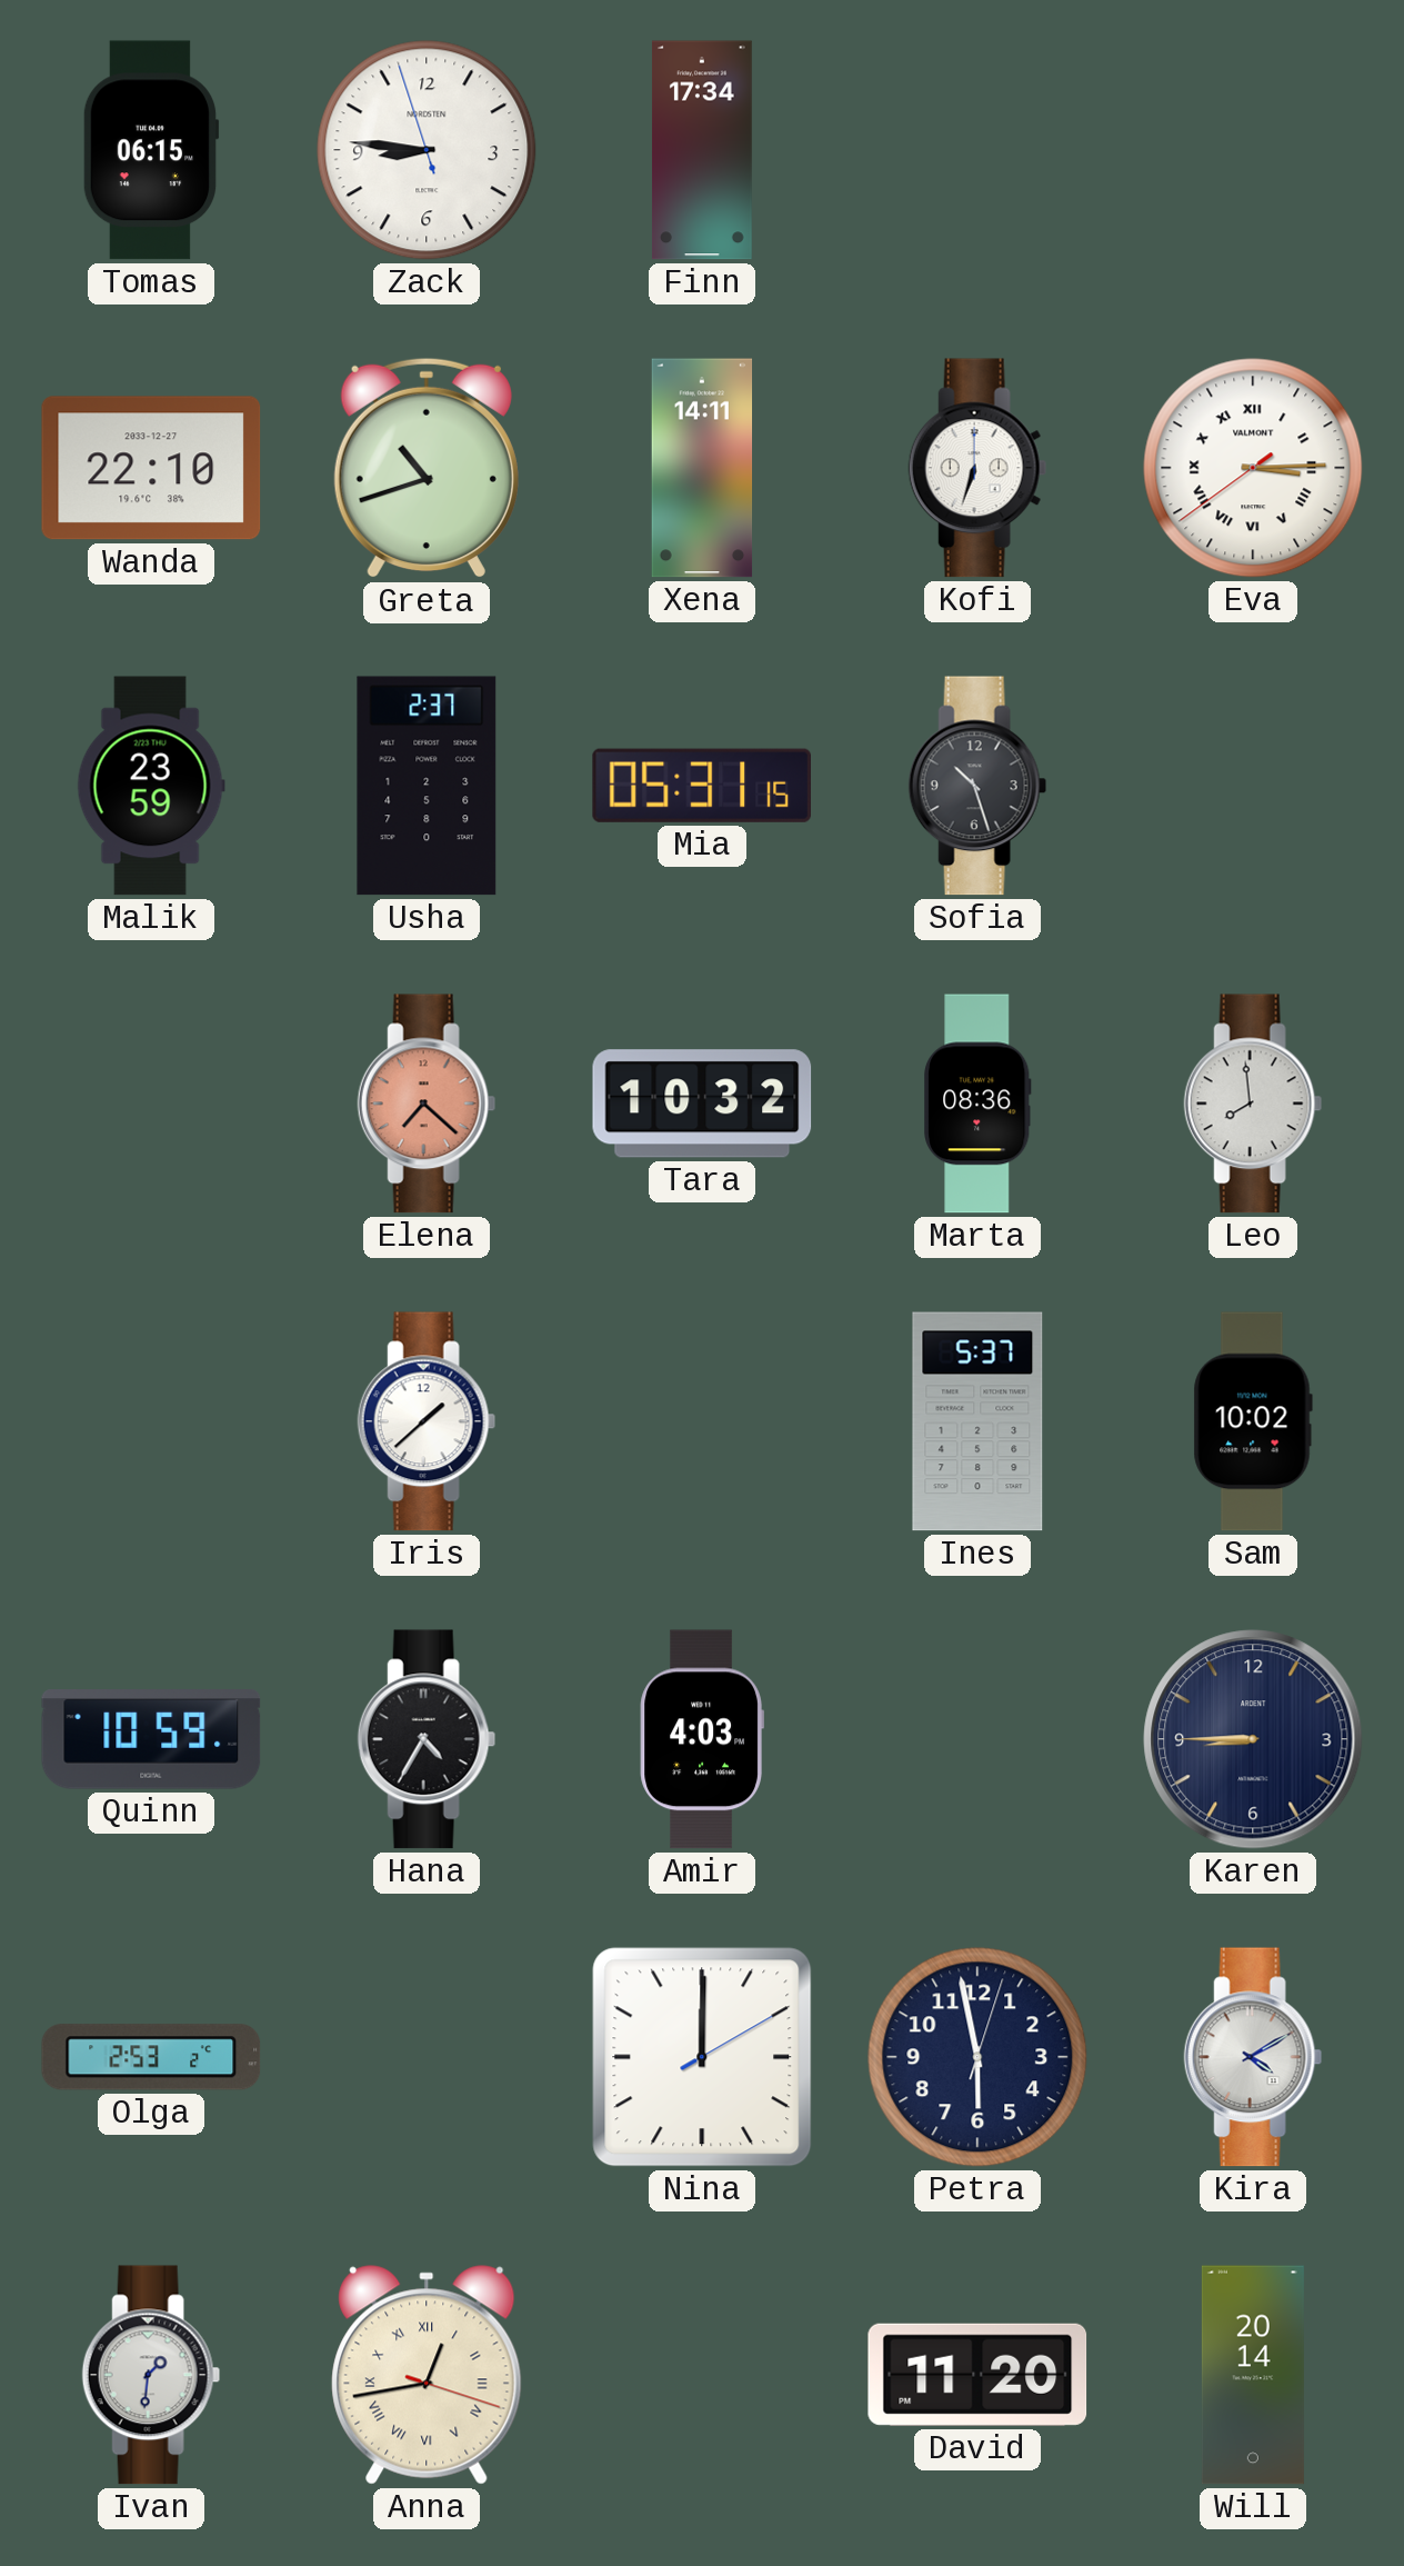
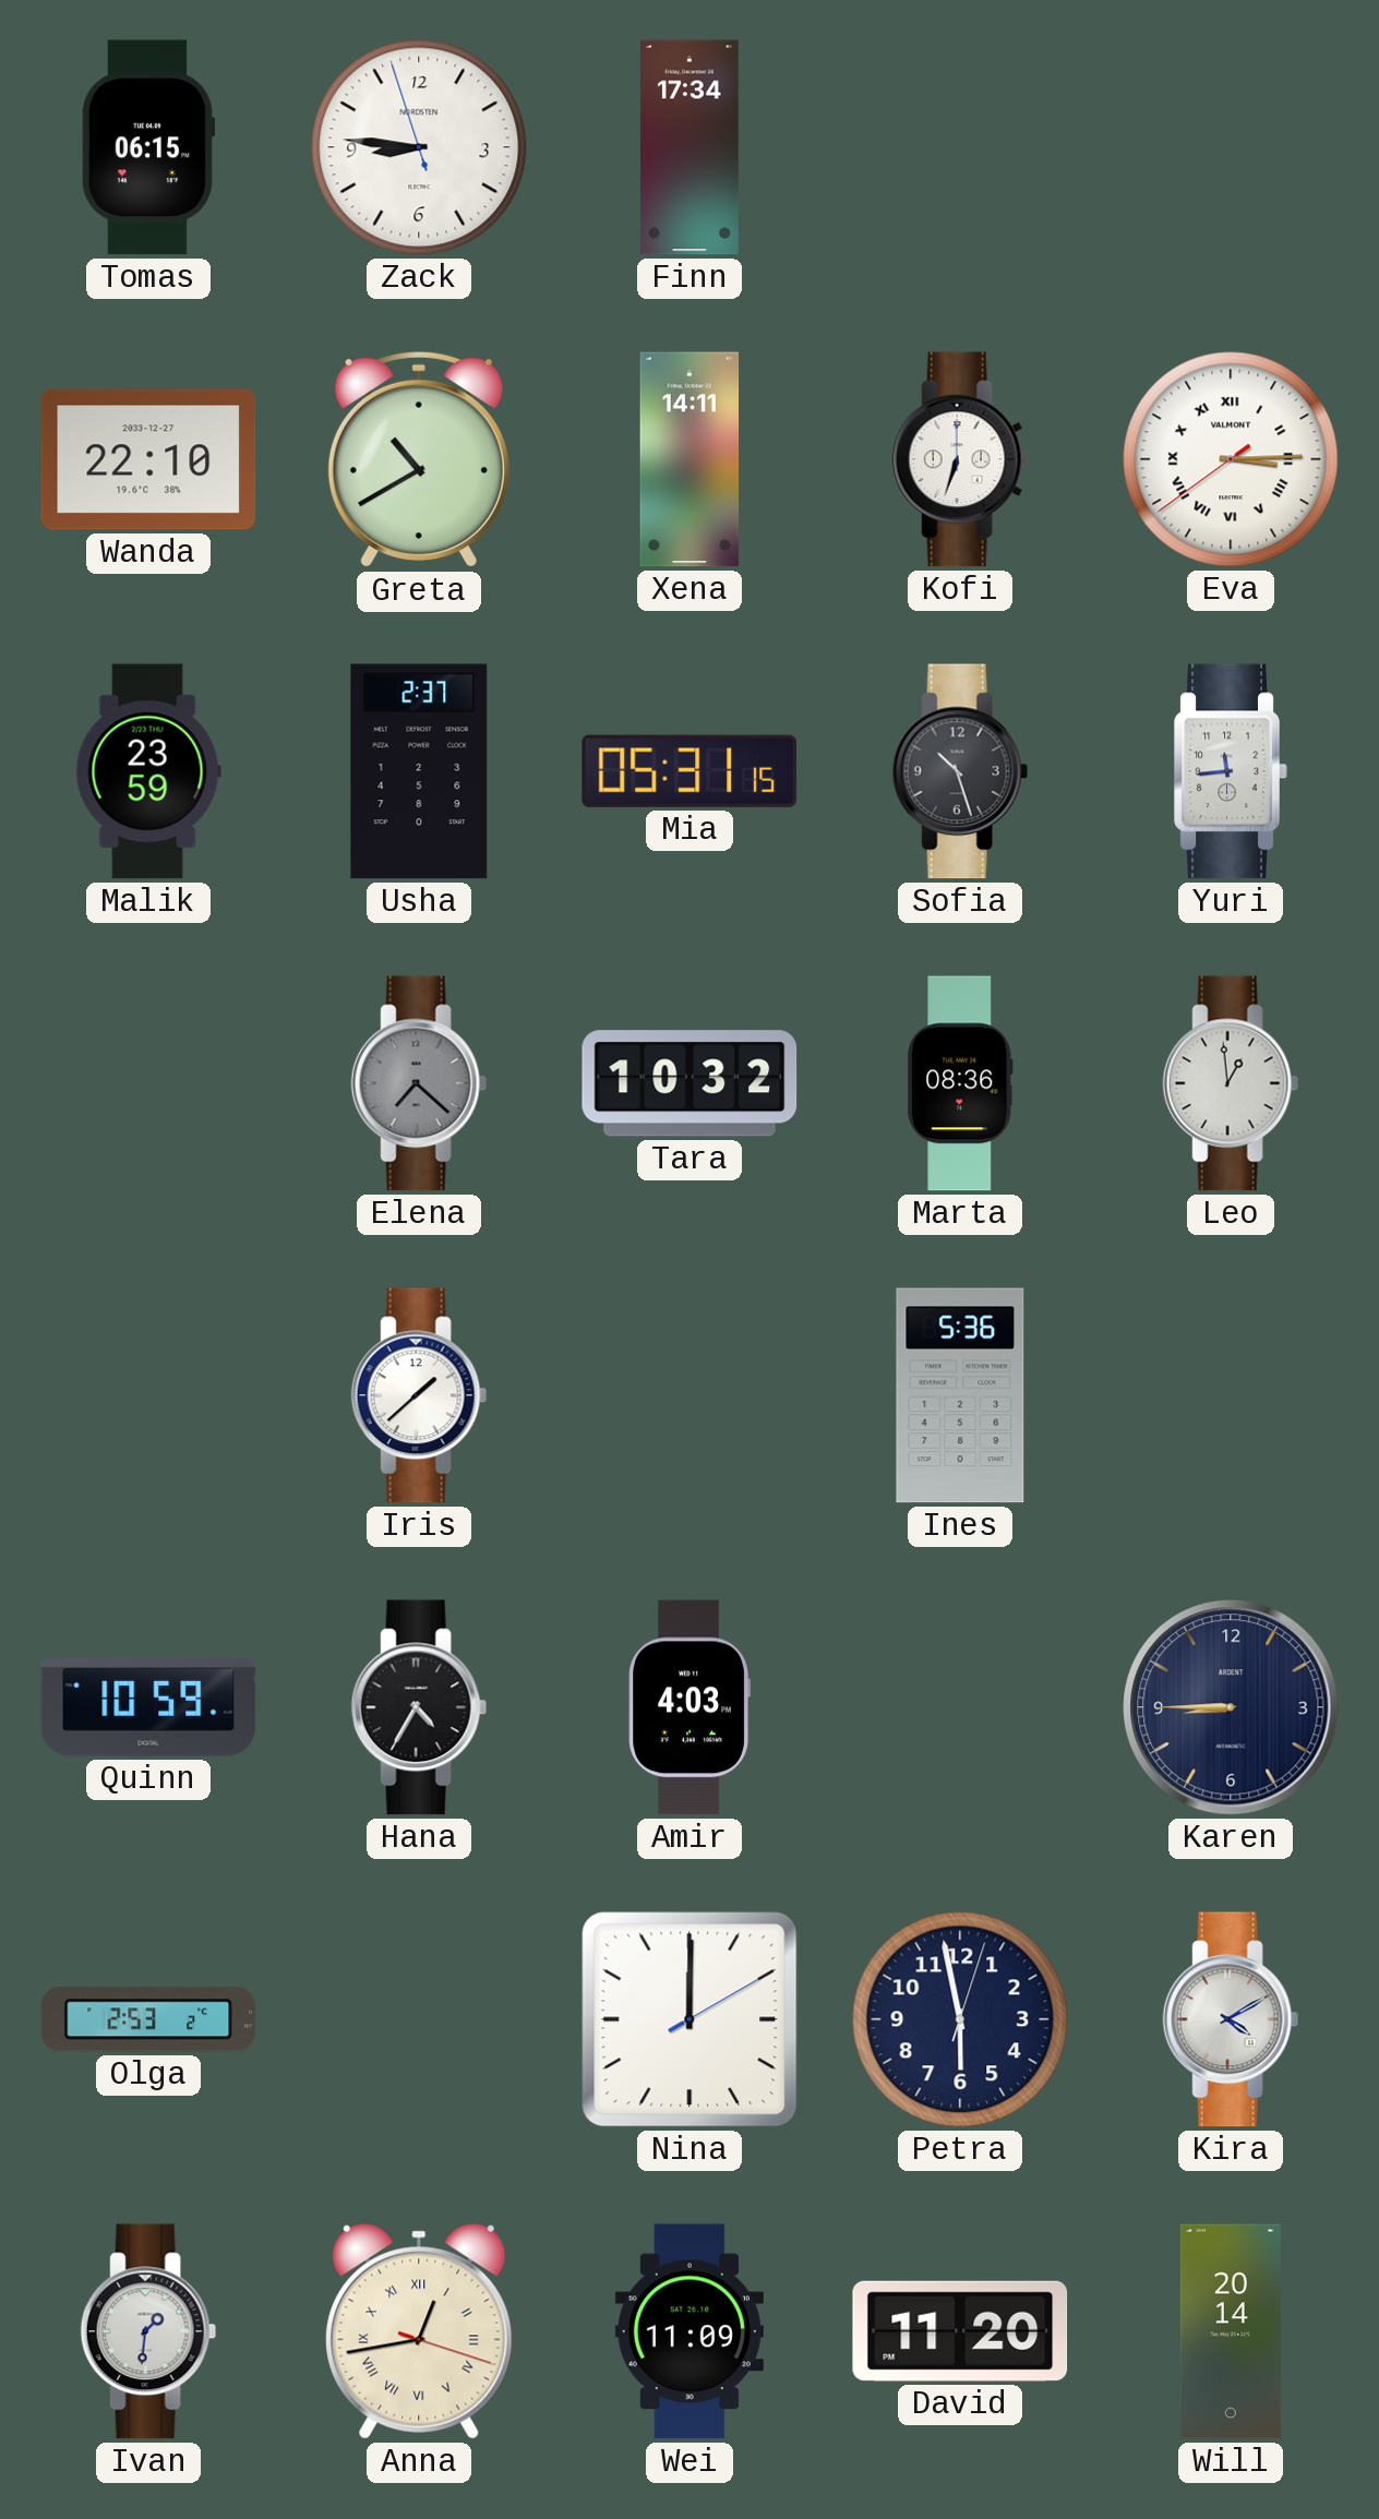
Greta: 10:42 -> 10:40
Yuri: none -> 11:44
Elena dial: salmon -> grey
Leo: 7:59 -> 12:59
Ines: 5:37 -> 5:36
Sam: 10:02 -> none
Wei: none -> 11:09
